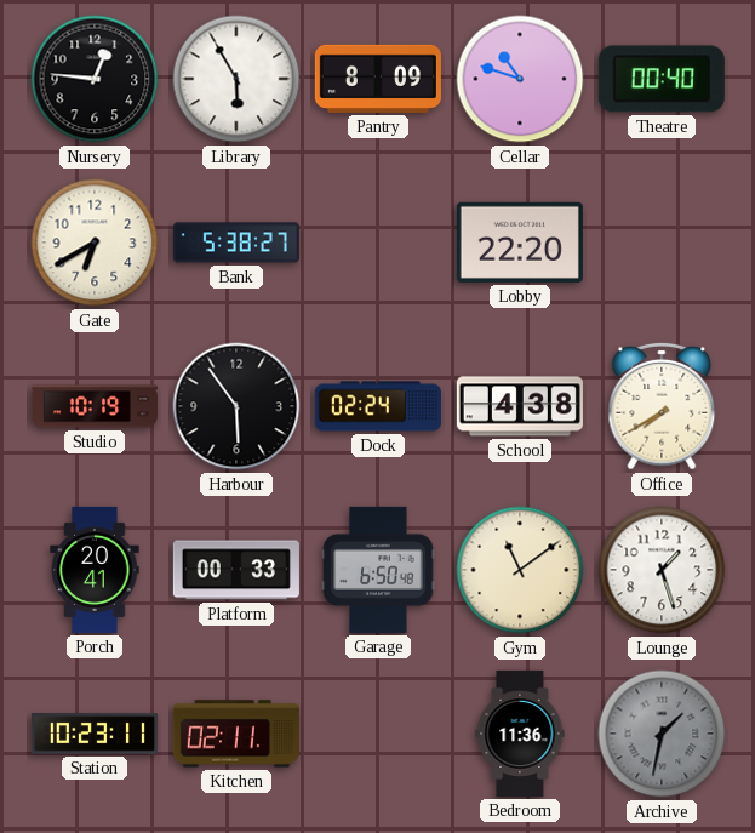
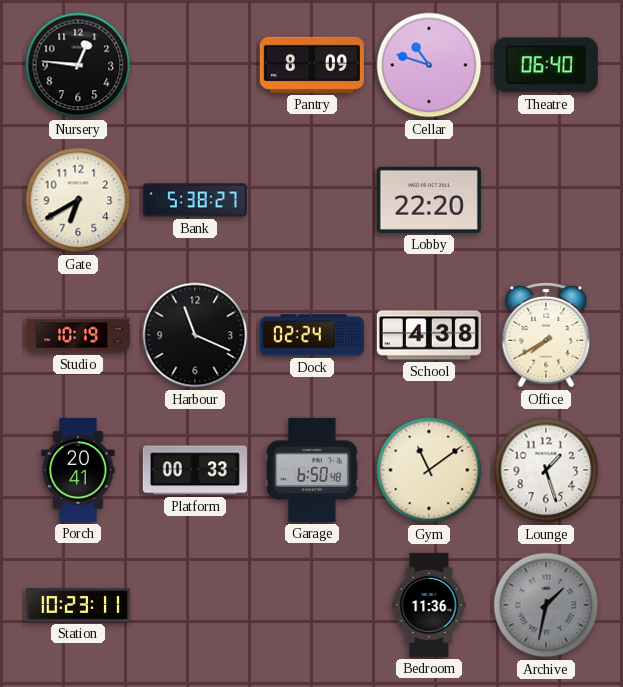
Library: 5:55 -> none
Theatre: 00:40 -> 06:40
Harbour: 5:54 -> 11:19
Kitchen: 02:11 -> none
